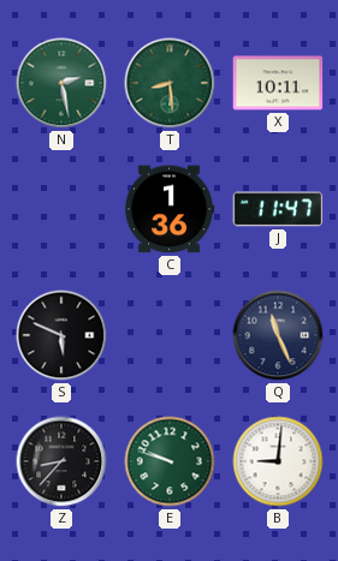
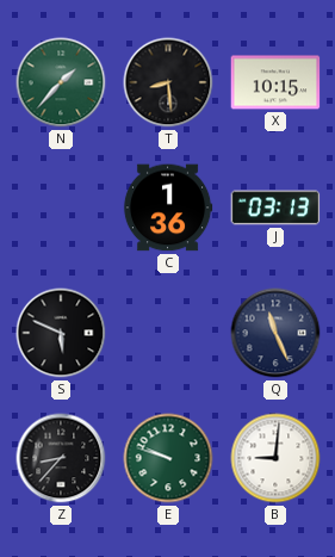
N: 2:28 -> 1:37
T dial: green -> black
X: 10:11 -> 10:15
J: 11:47 -> 03:13
